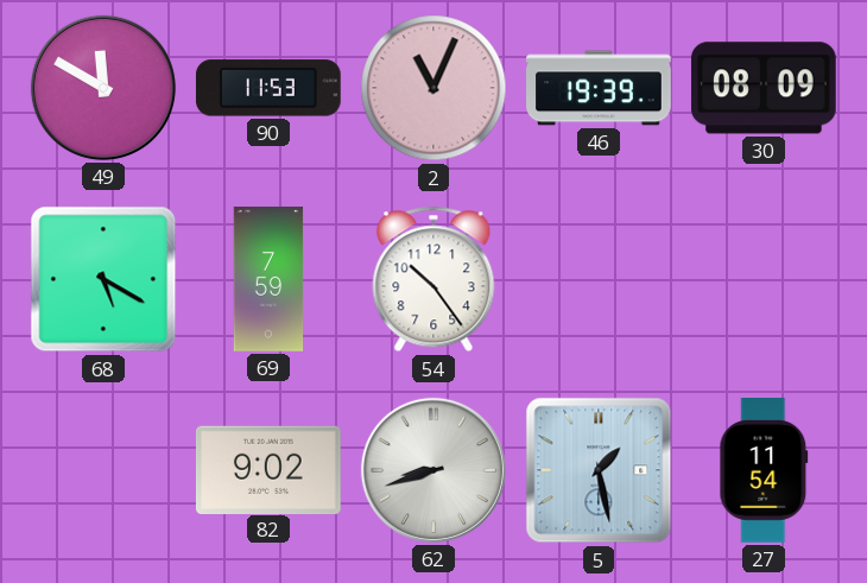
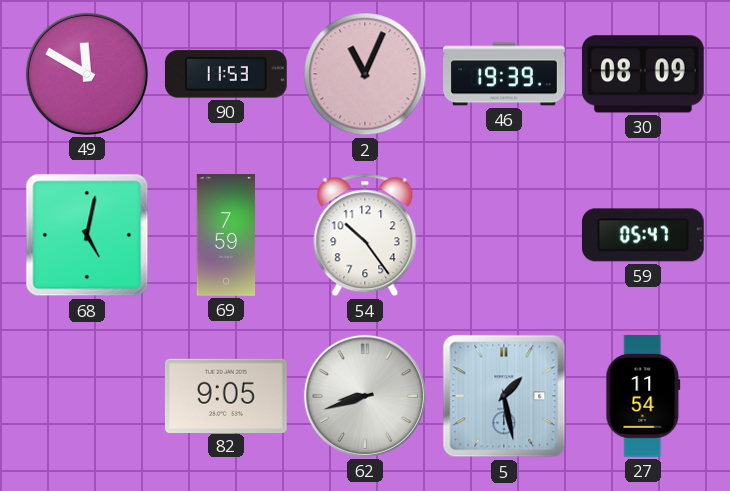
68: 5:20 -> 5:02
59: none -> 05:47
82: 9:02 -> 9:05
